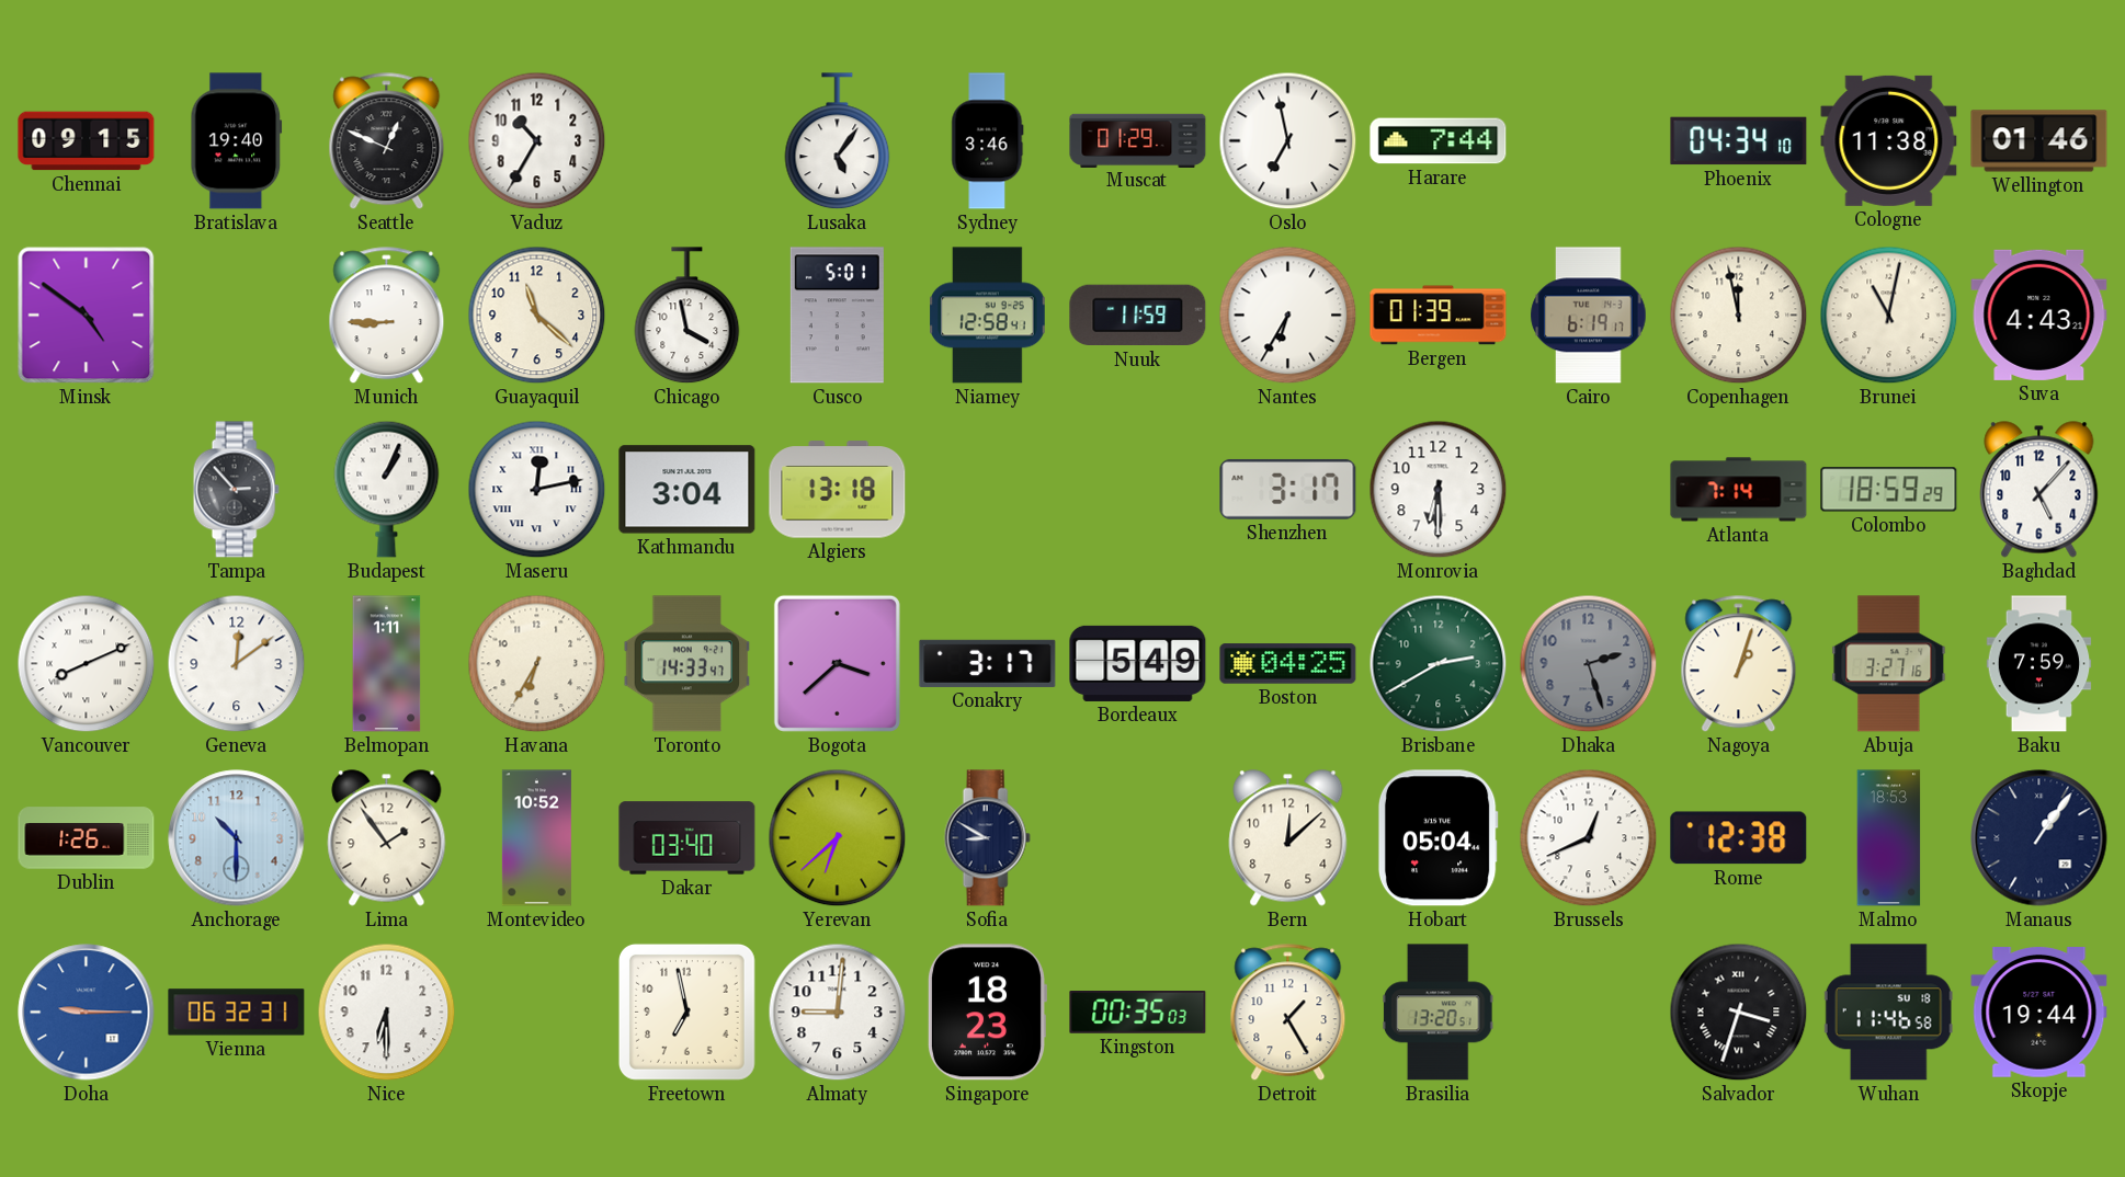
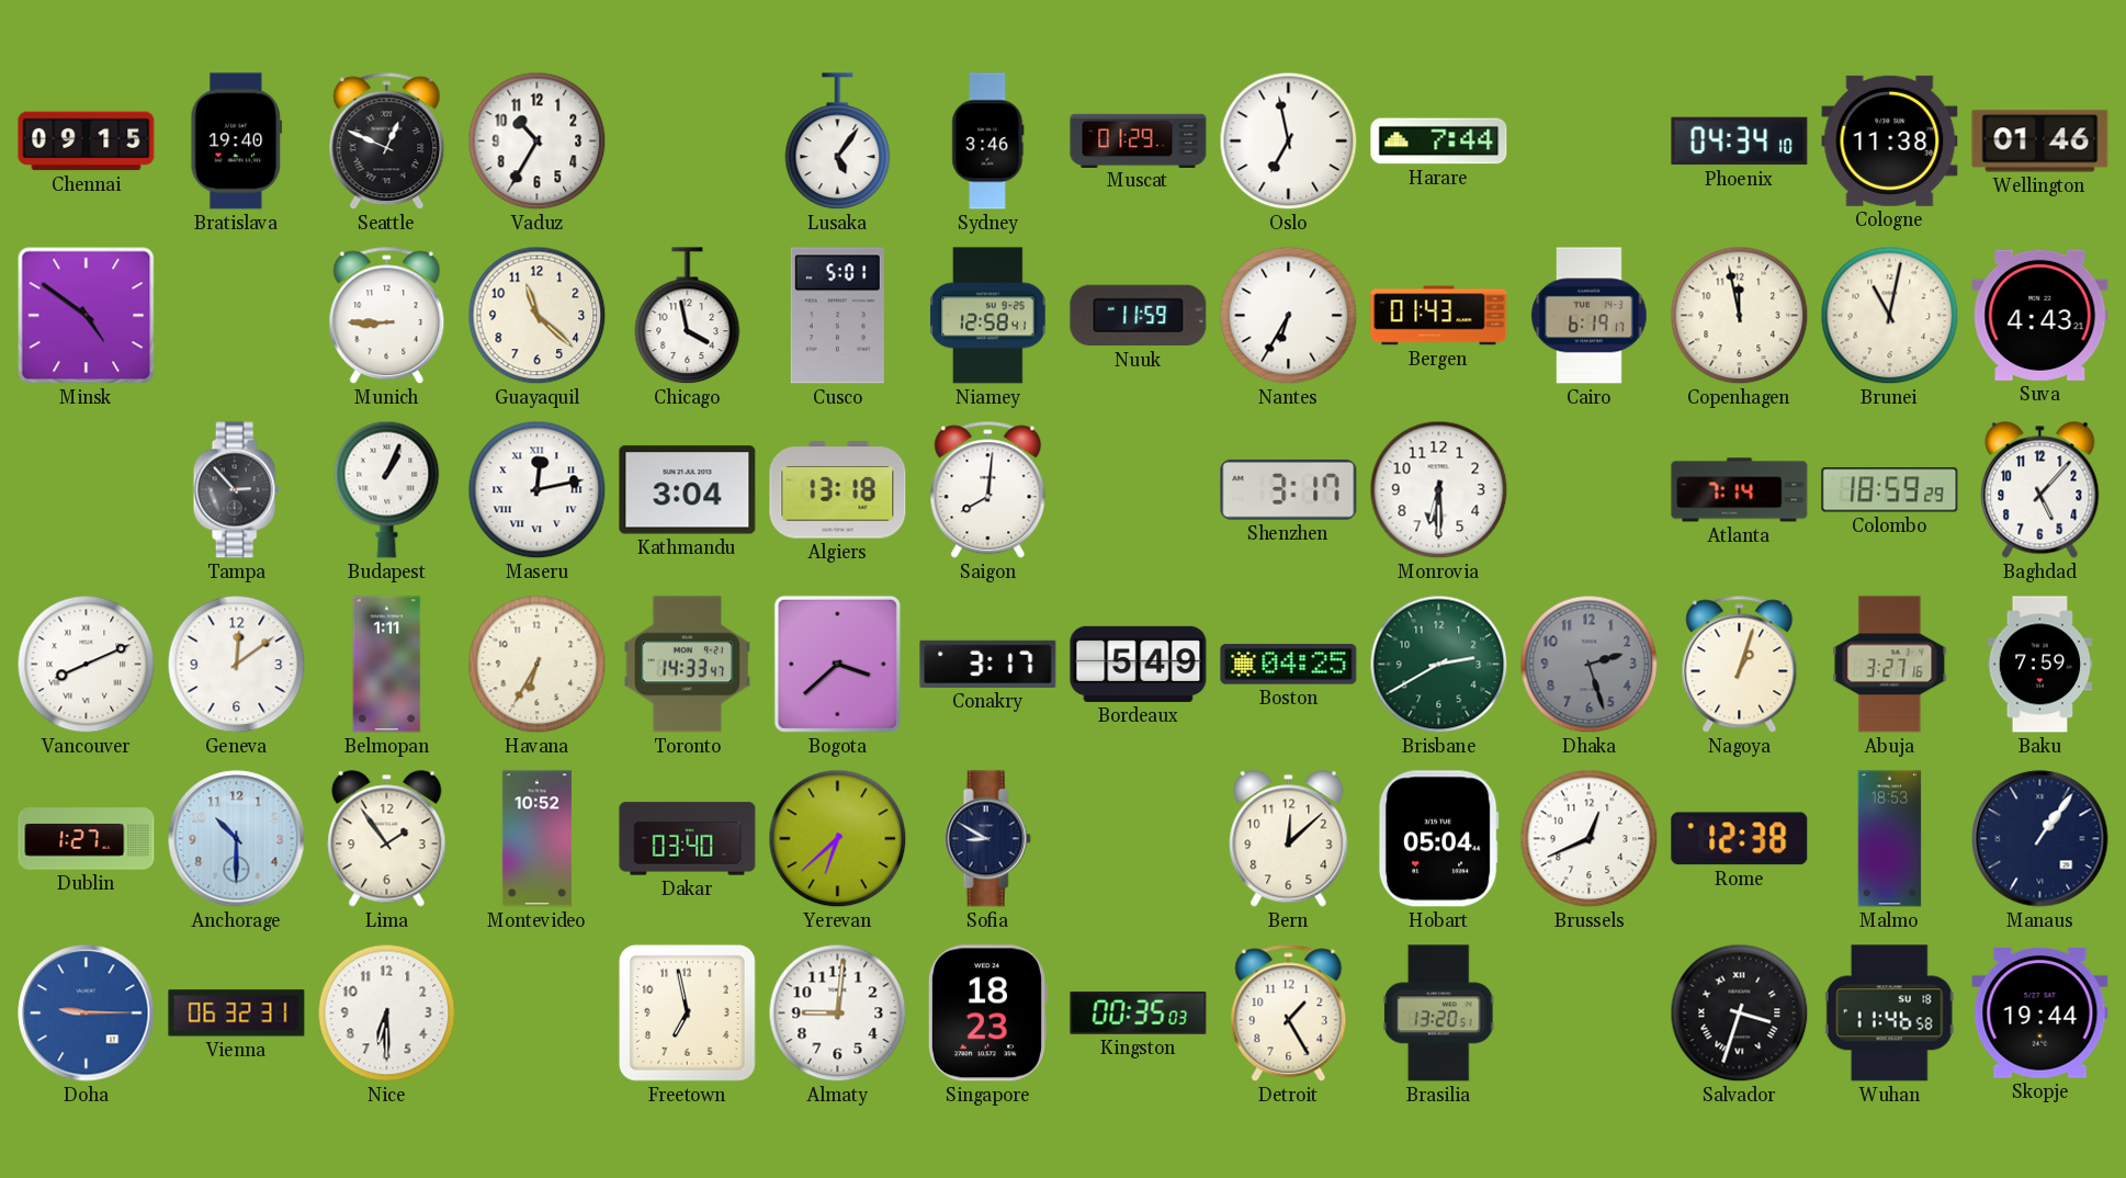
Bergen: 01:39 -> 01:43
Saigon: none -> 8:01
Dublin: 1:26 -> 1:27
